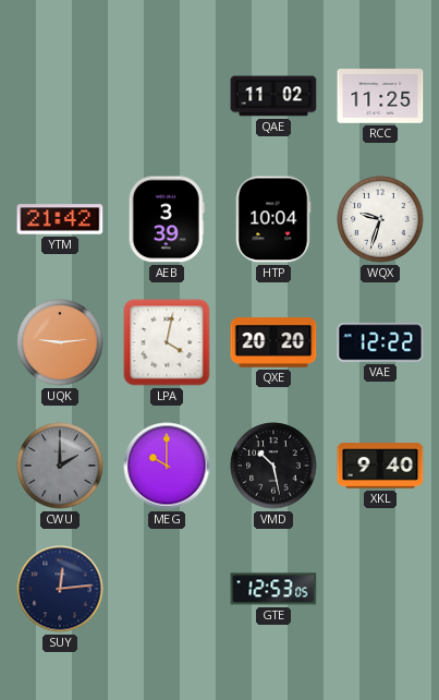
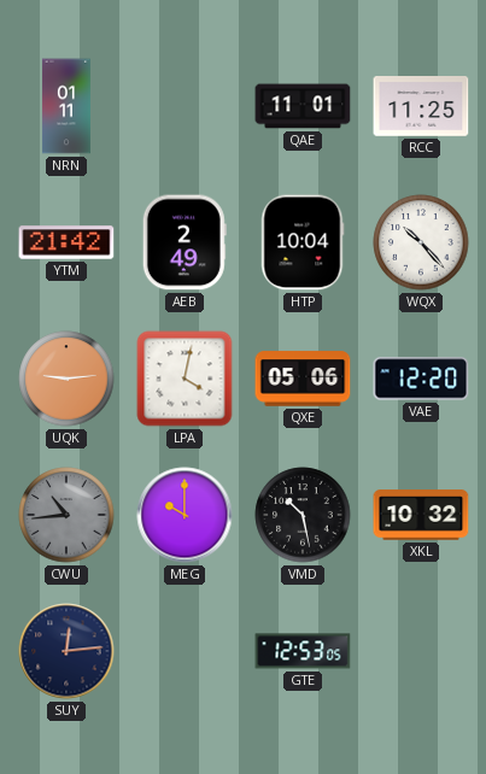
NRN: none -> 01:11
QAE: 11:02 -> 11:01
AEB: 3:39 -> 2:49
WQX: 9:33 -> 10:23
QXE: 20:20 -> 05:06
VAE: 12:22 -> 12:20
CWU: 2:00 -> 10:44
XKL: 9:40 -> 10:32
